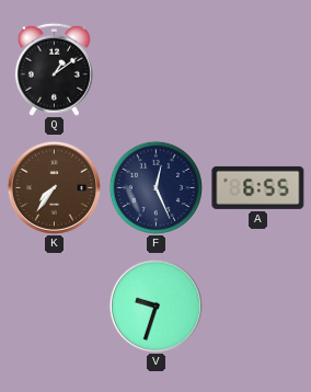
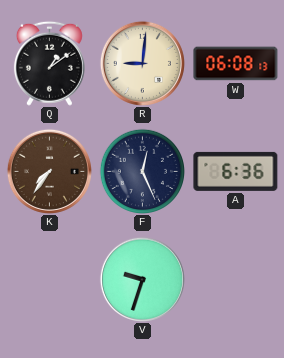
R: none -> 9:01
W: none -> 06:08
A: 6:55 -> 6:36
